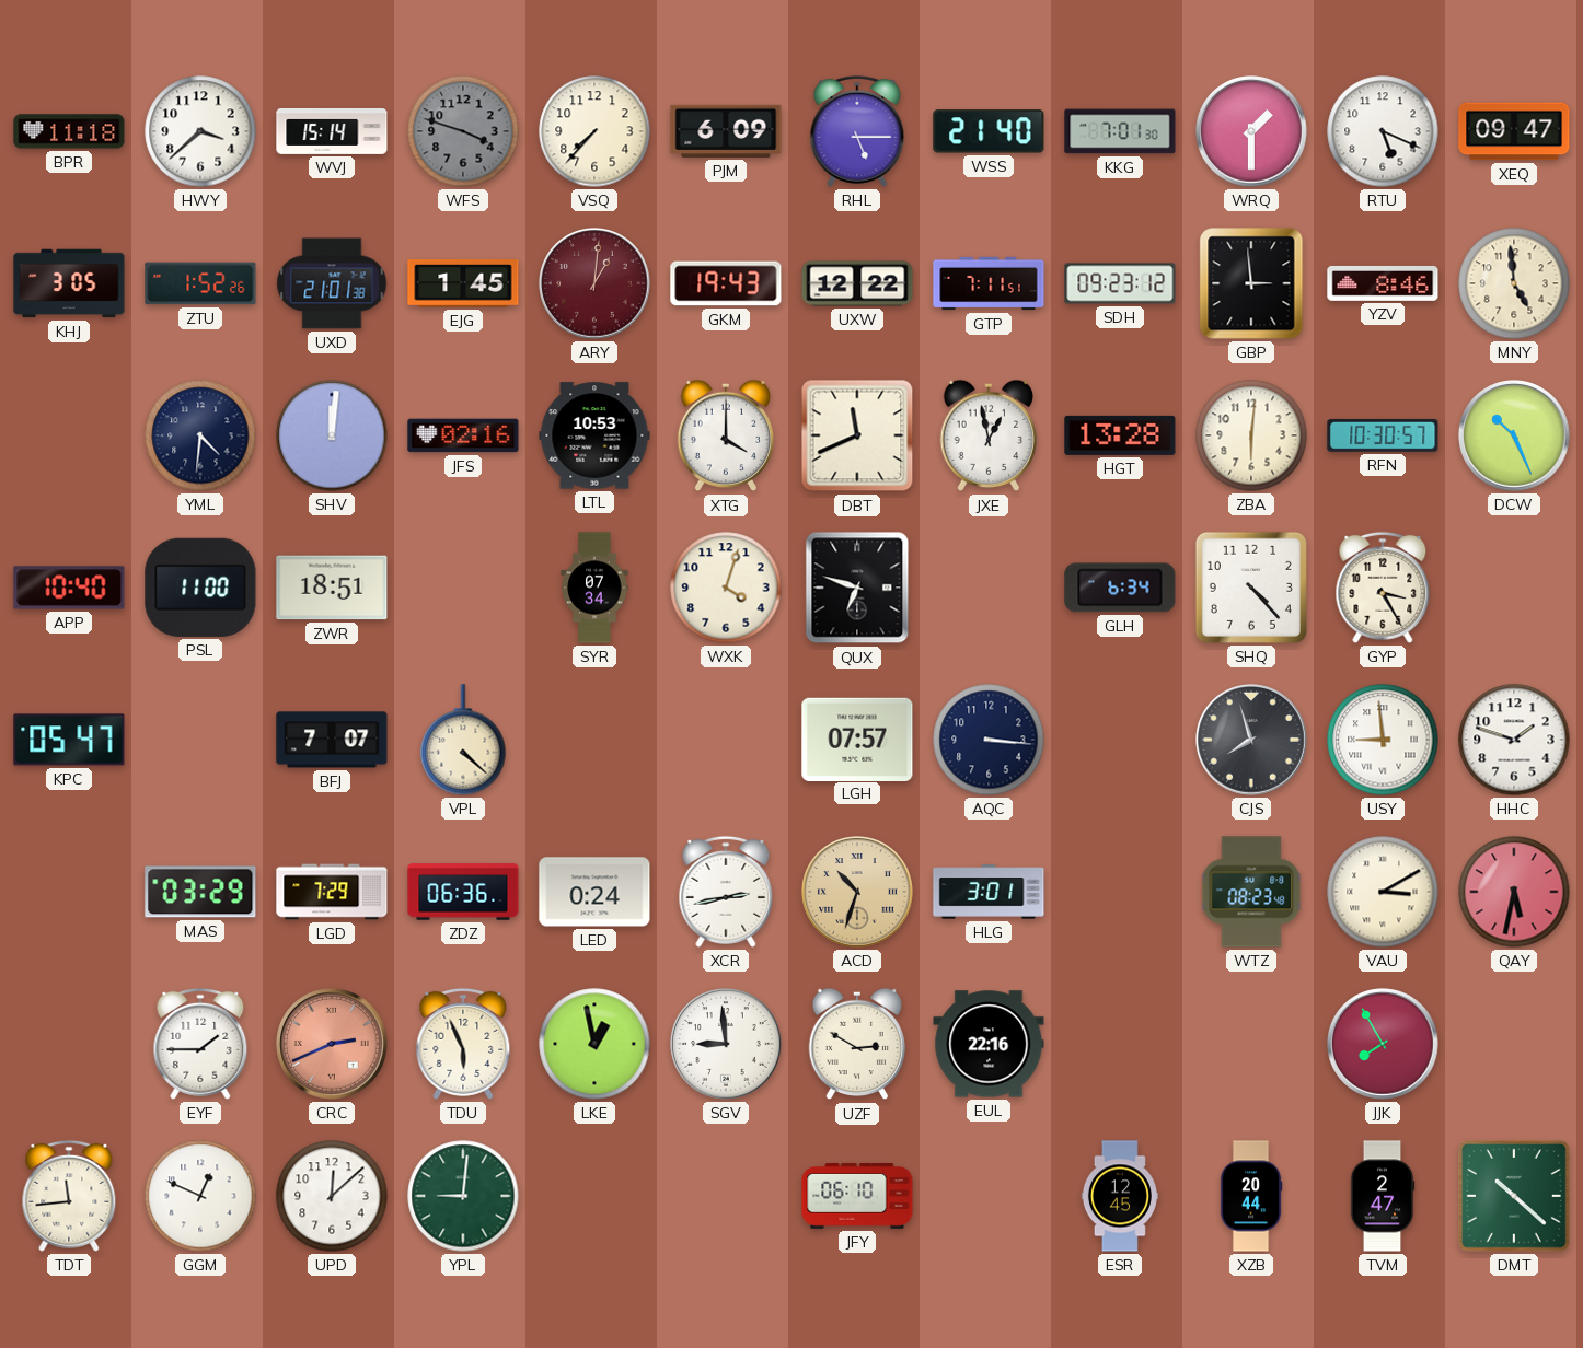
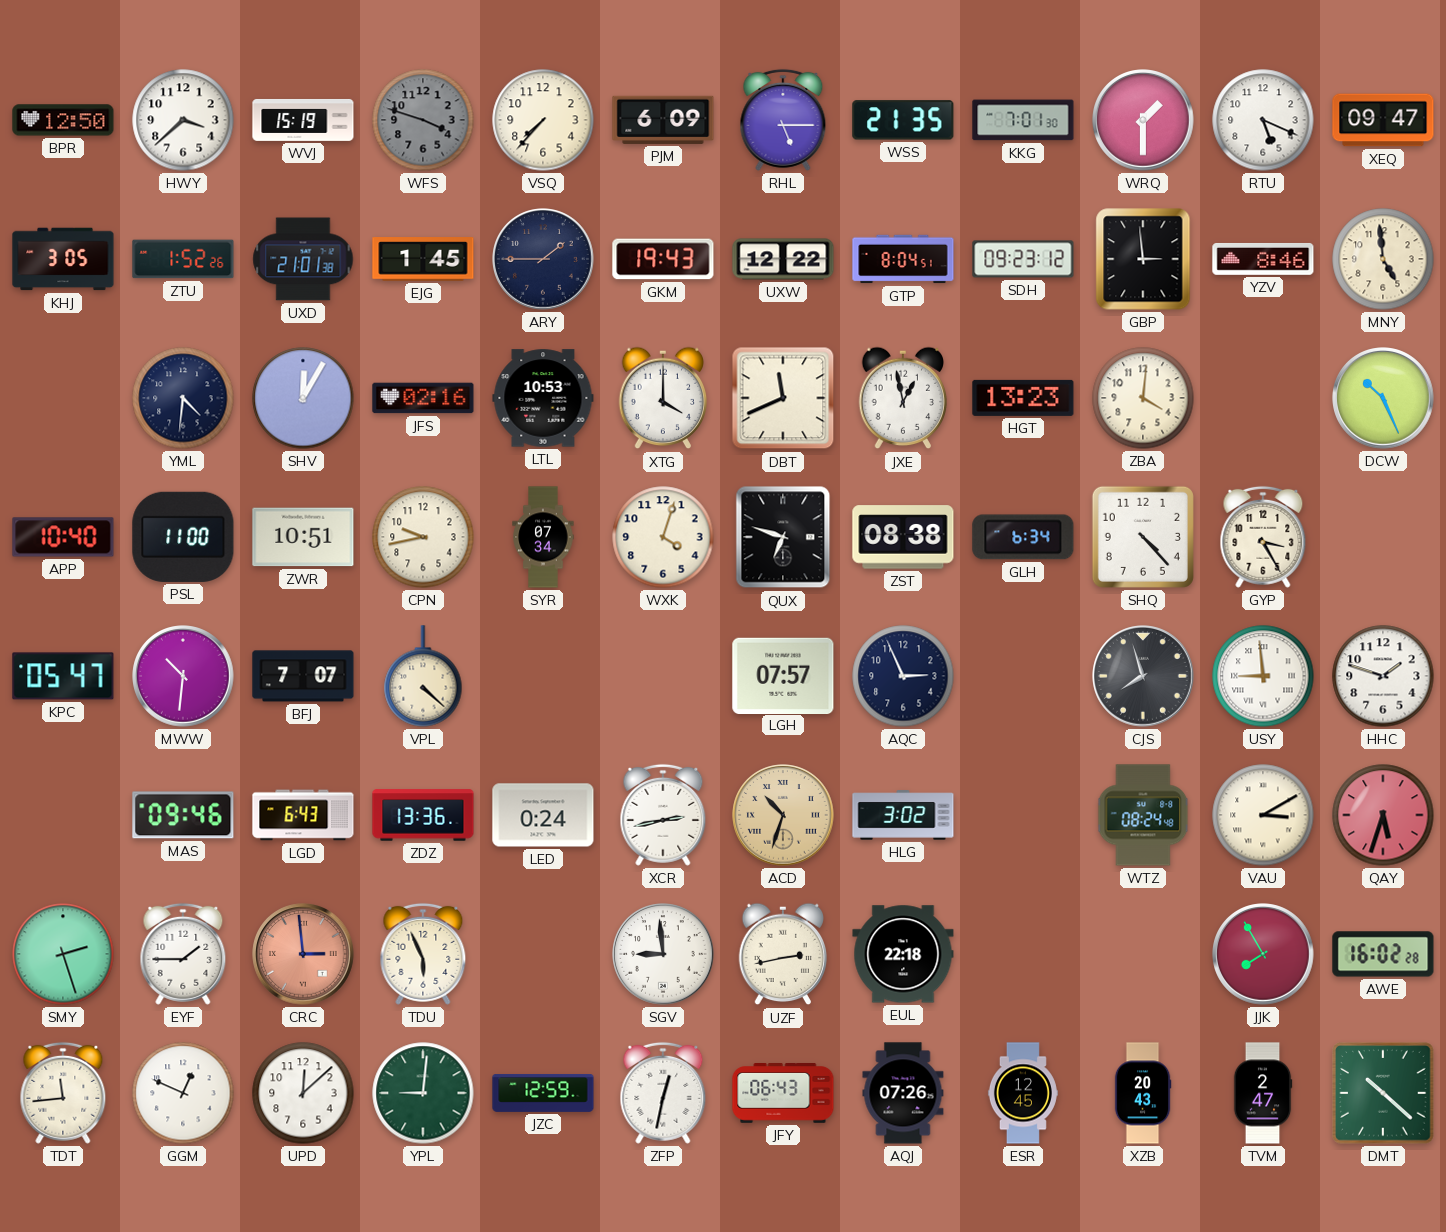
BPR: 11:18 -> 12:50
WVJ: 15:14 -> 15:19
WSS: 21:40 -> 21:35
ARY: 1:01 -> 1:45
ARY dial: burgundy -> navy
GTP: 7:11 -> 8:04
SHV: 12:01 -> 12:05
HGT: 13:28 -> 13:23
ZBA: 6:01 -> 4:01
RFN: 10:30 -> none
ZWR: 18:51 -> 10:51
CPN: none -> 9:43
ZST: none -> 08:38
MWW: none -> 10:31
AQC: 3:16 -> 2:56
MAS: 03:29 -> 09:46
LGD: 7:29 -> 6:43
ZDZ: 06:36 -> 13:36
HLG: 3:01 -> 3:02
WTZ: 08:23 -> 08:24
QAY: 5:32 -> 5:33
SMY: none -> 2:27
CRC: 2:41 -> 2:59
LKE: 12:58 -> none
UZF: 2:50 -> 2:43
EUL: 22:16 -> 22:18
AWE: none -> 16:02
JZC: none -> 12:59
ZFP: none -> 12:32
JFY: 06:10 -> 06:43
AQJ: none -> 07:26
XZB: 20:44 -> 20:43
